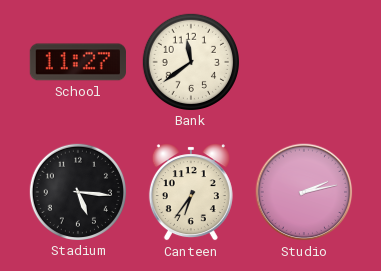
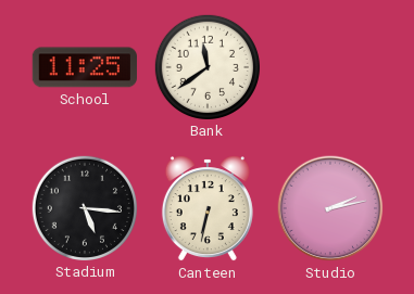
School: 11:27 -> 11:25
Canteen: 6:36 -> 6:32
